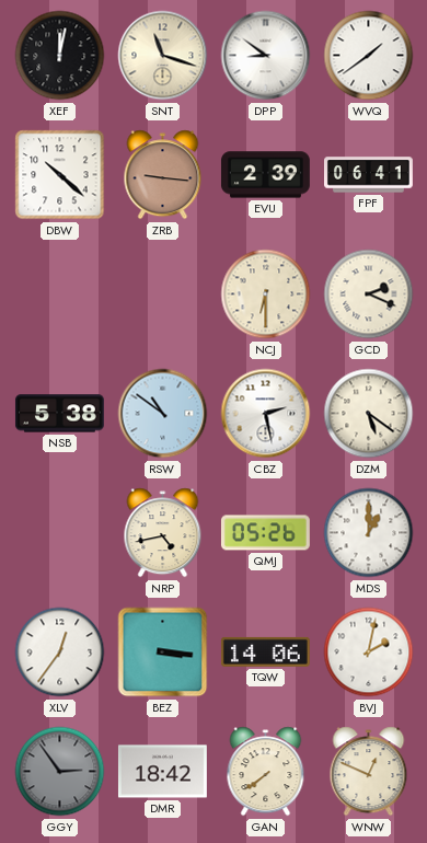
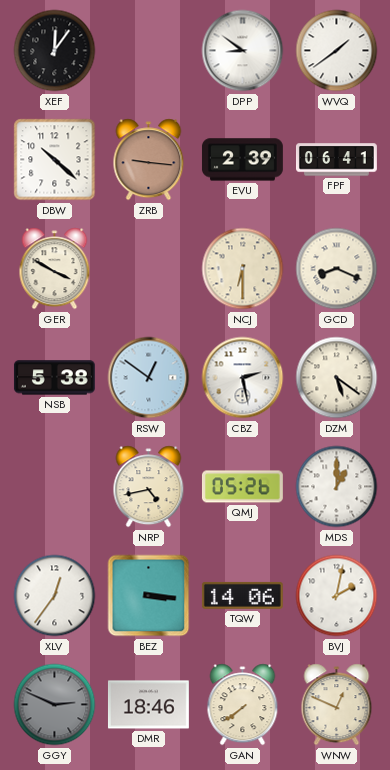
XEF: 12:02 -> 12:06
SNT: 11:18 -> none
GER: none -> 3:50
GCD: 2:19 -> 8:19
RSW: 10:51 -> 12:51
GGY: 2:54 -> 2:49
DMR: 18:42 -> 18:46
